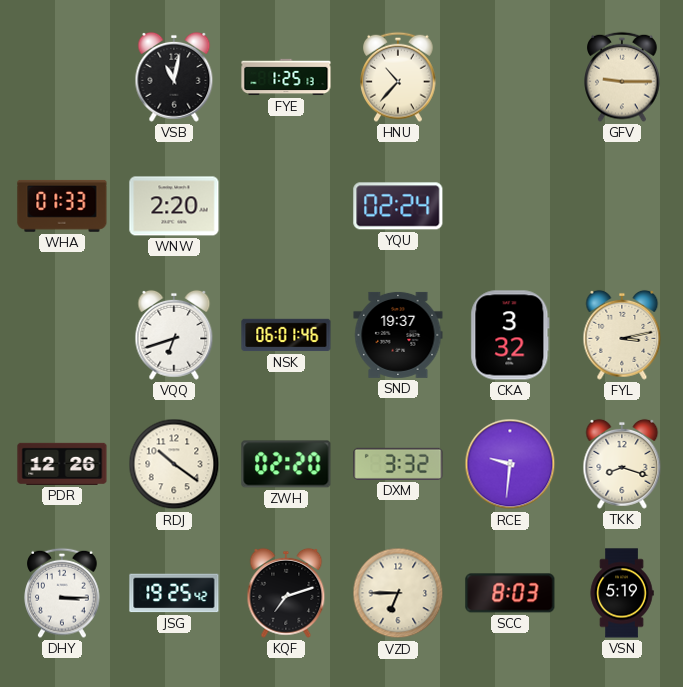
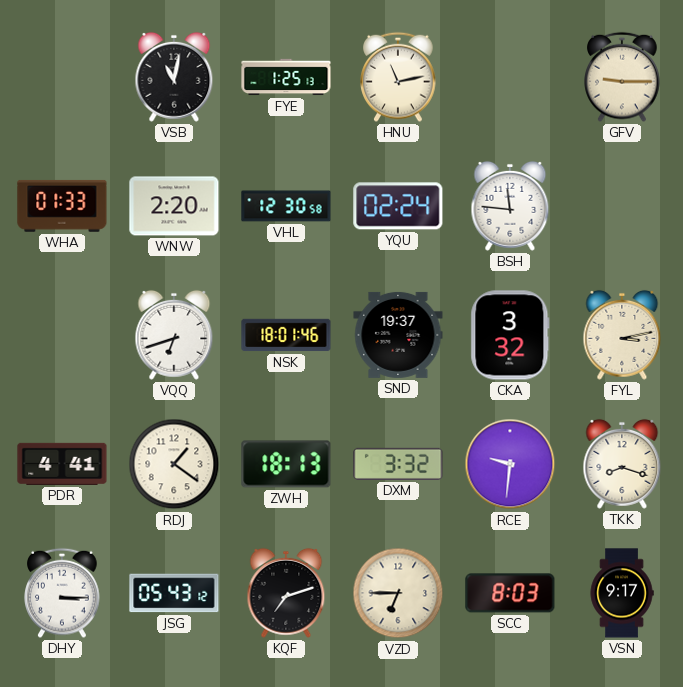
HNU: 10:37 -> 11:13
VHL: none -> 12:30
BSH: none -> 11:46
NSK: 06:01 -> 18:01
PDR: 12:26 -> 4:41
RDJ: 10:21 -> 1:21
ZWH: 02:20 -> 18:13
JSG: 19:25 -> 05:43
VSN: 5:19 -> 9:17
